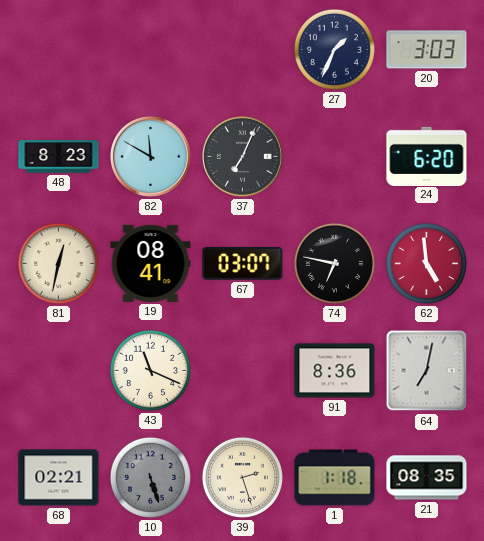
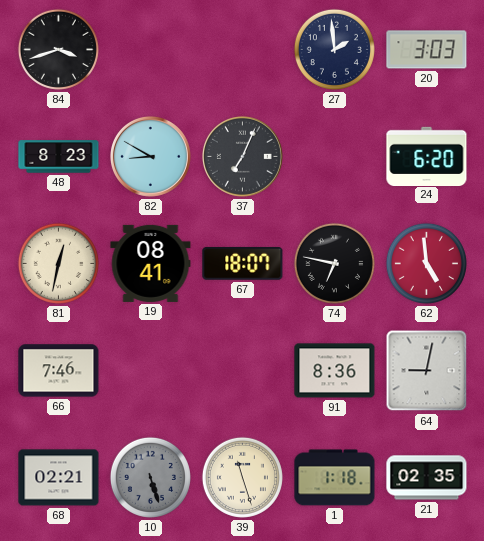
84: none -> 3:42
27: 1:34 -> 1:59
82: 11:50 -> 8:50
67: 03:07 -> 18:07
66: none -> 7:46
43: 11:19 -> none
64: 7:02 -> 9:02
39: 2:27 -> 11:27
21: 08:35 -> 02:35
